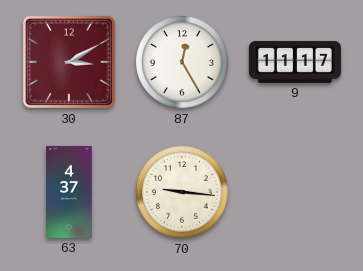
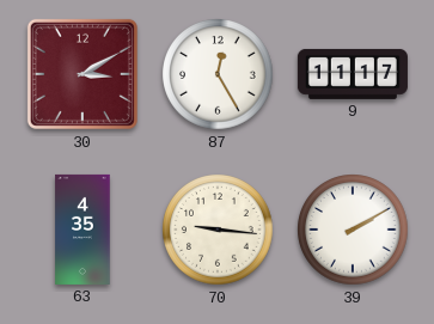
63: 4:37 -> 4:35
39: none -> 2:10
